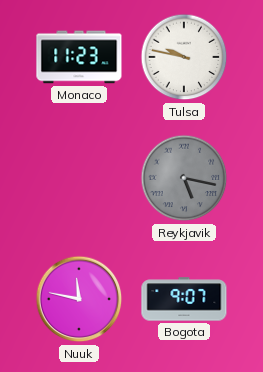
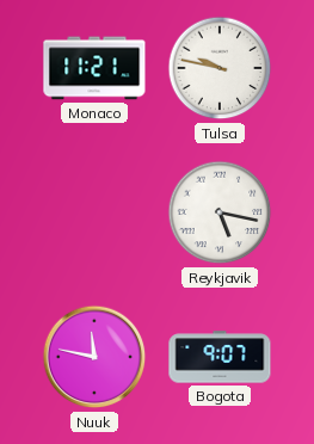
Monaco: 11:23 -> 11:21
Reykjavik dial: grey -> white
